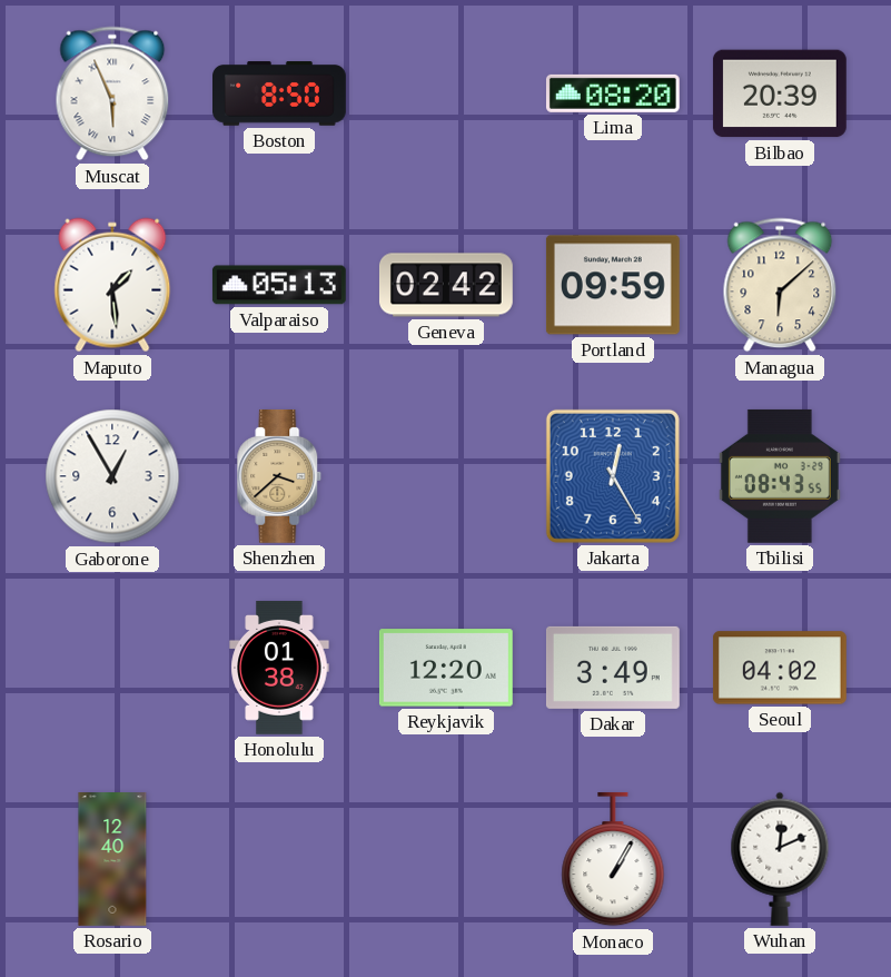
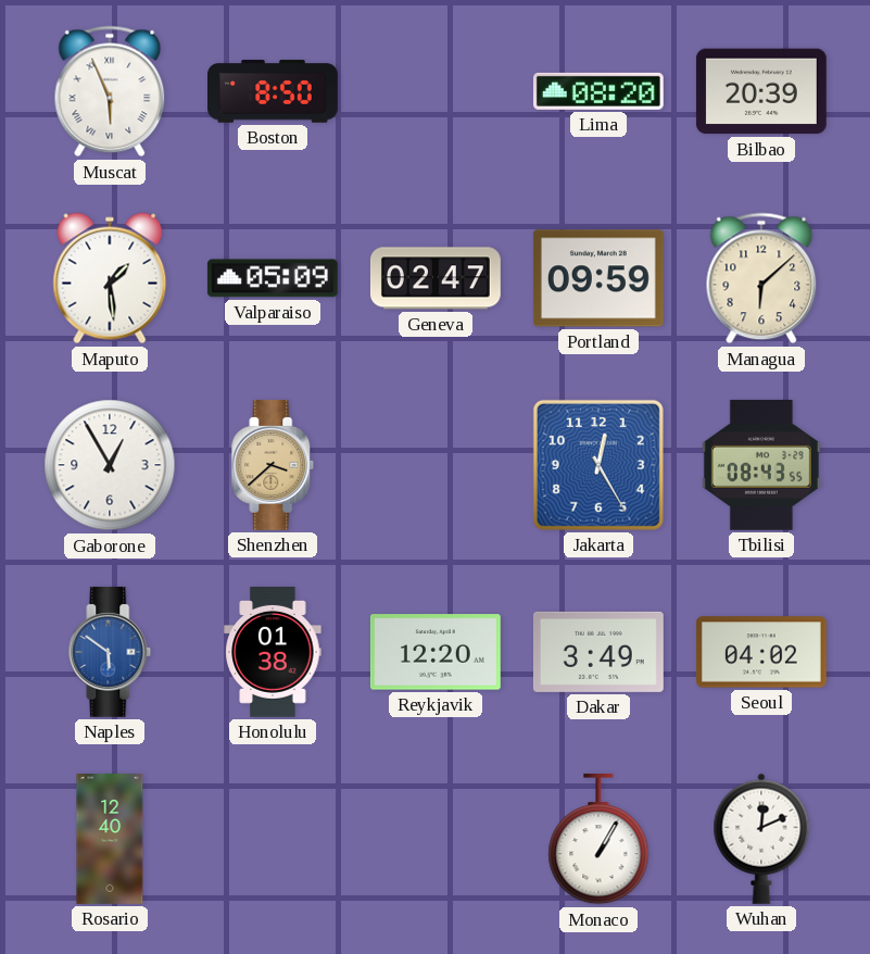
Valparaiso: 05:13 -> 05:09
Geneva: 02:42 -> 02:47
Naples: none -> 5:51
